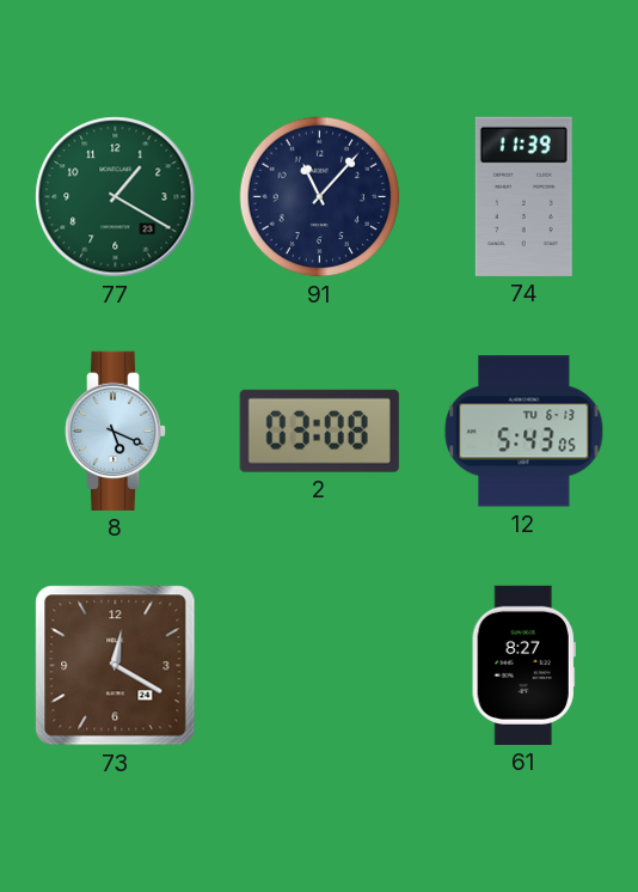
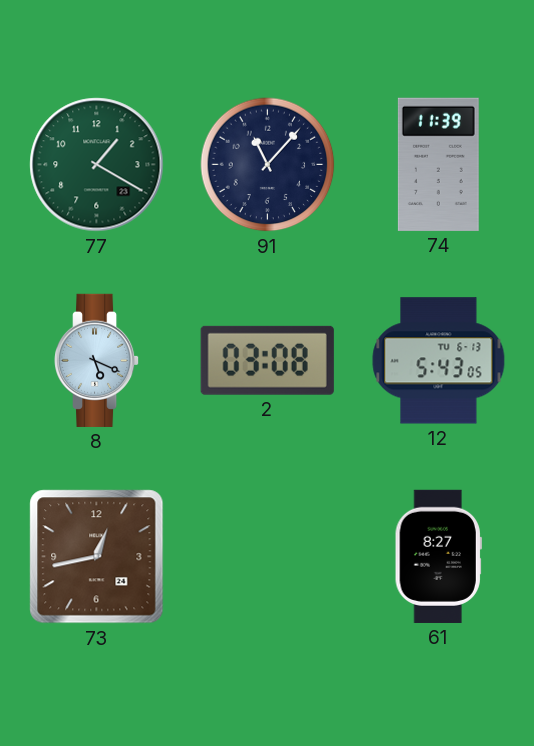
73: 12:20 -> 12:43
